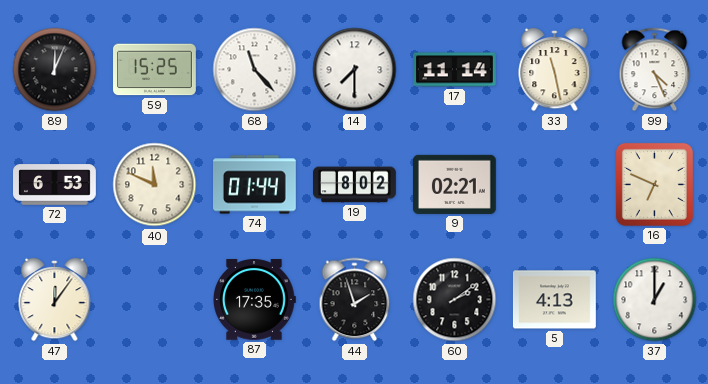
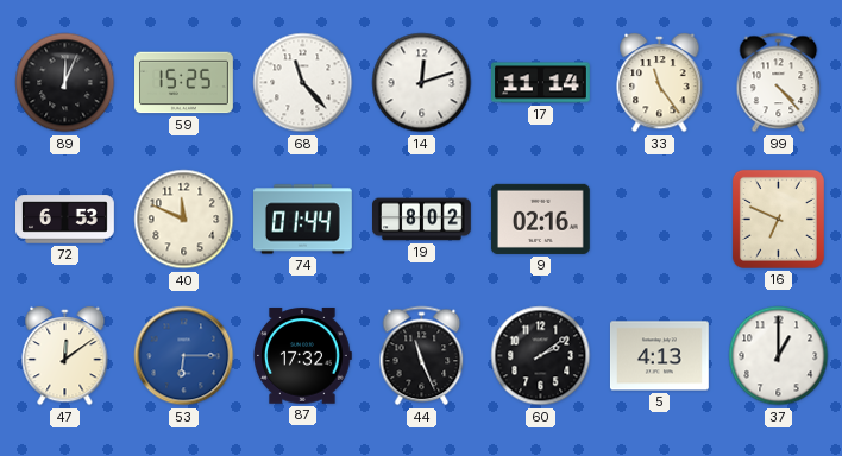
14: 7:30 -> 12:12
33: 11:28 -> 11:24
99: 4:26 -> 4:23
9: 02:21 -> 02:16
47: 12:06 -> 12:09
53: none -> 6:15
87: 17:35 -> 17:32
44: 1:57 -> 11:26
